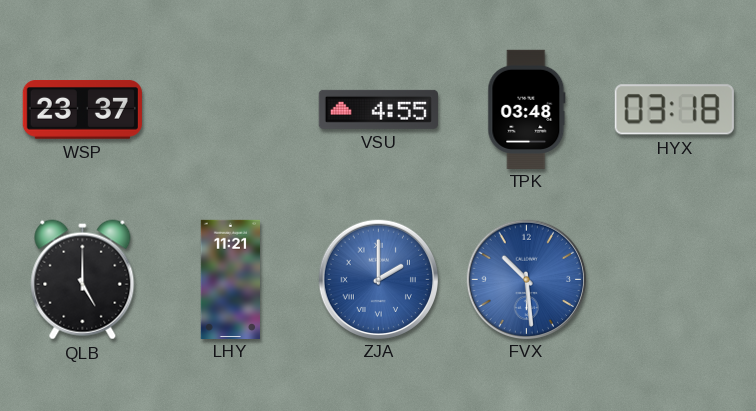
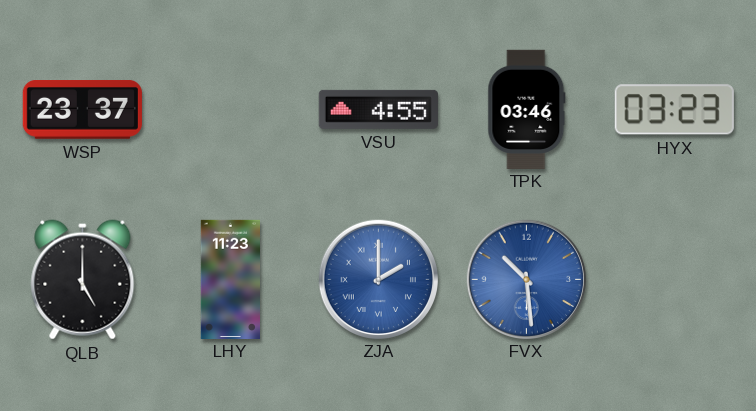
TPK: 03:48 -> 03:46
HYX: 03:18 -> 03:23
LHY: 11:21 -> 11:23
